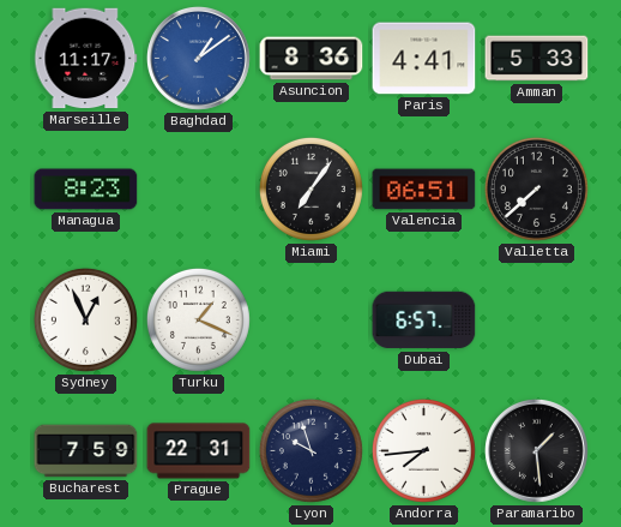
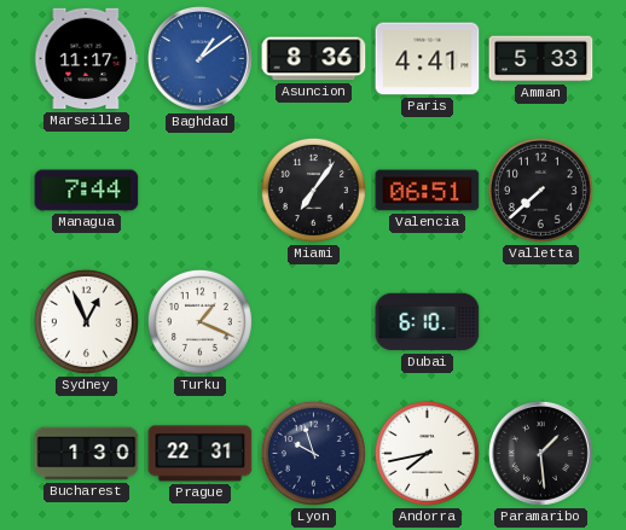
Managua: 8:23 -> 7:44
Dubai: 6:57 -> 6:10
Bucharest: 7:59 -> 1:30
Andorra: 7:44 -> 7:43
